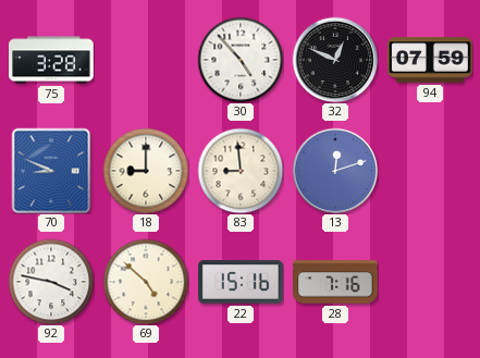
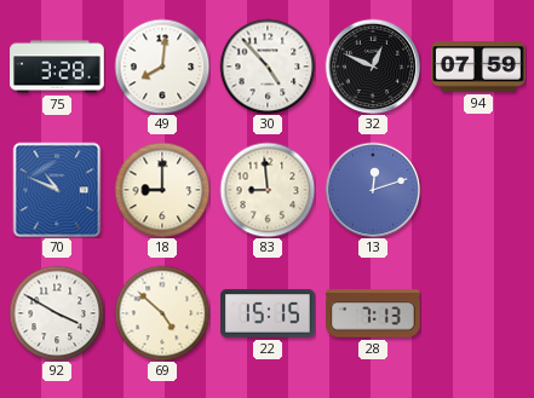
49: none -> 8:01
70: 8:49 -> 10:49
92: 3:47 -> 3:50
22: 15:16 -> 15:15
28: 7:16 -> 7:13
